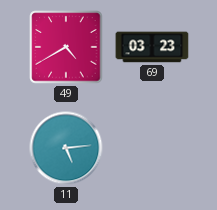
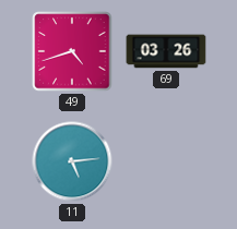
49: 4:40 -> 4:42
69: 03:23 -> 03:26
